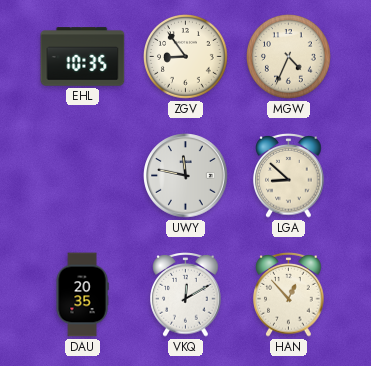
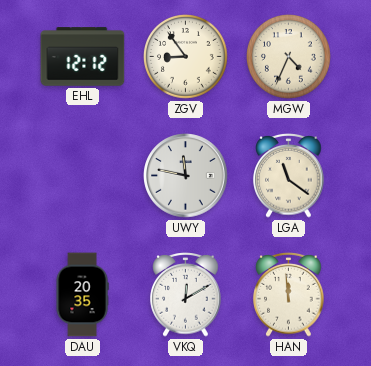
EHL: 10:35 -> 12:12
LGA: 8:52 -> 11:21
HAN: 12:53 -> 11:59
